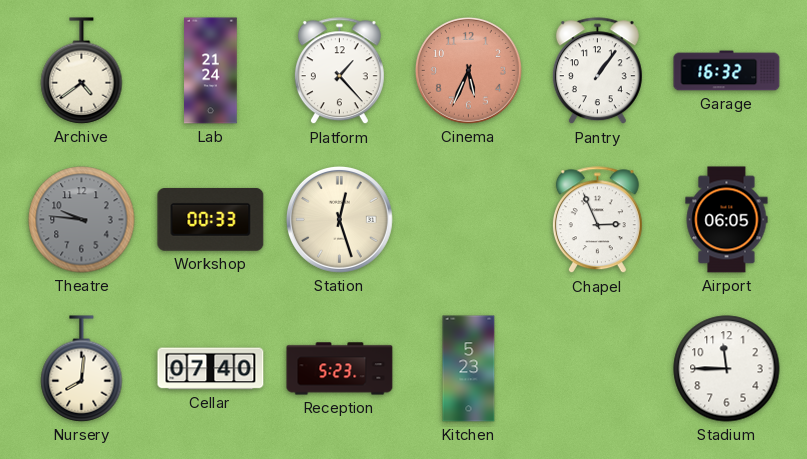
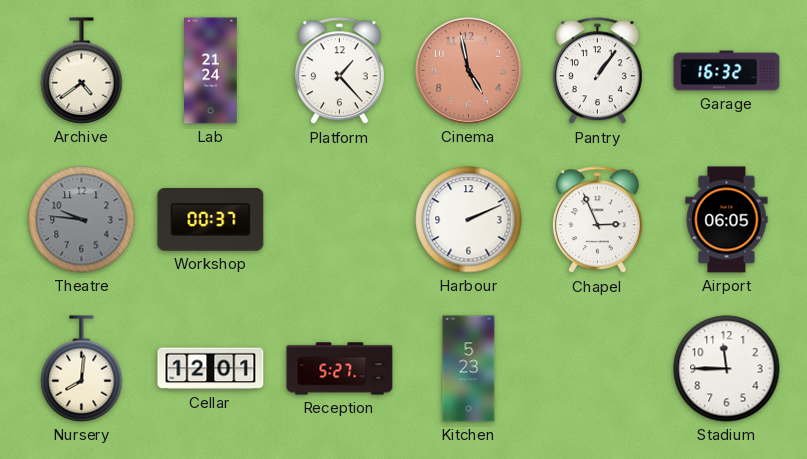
Cinema: 5:34 -> 4:58
Workshop: 00:33 -> 00:37
Station: 12:27 -> none
Harbour: none -> 2:11
Cellar: 07:40 -> 12:01
Reception: 5:23 -> 5:27
